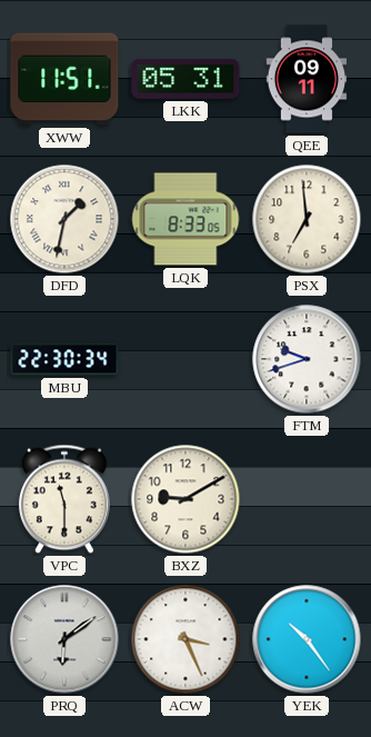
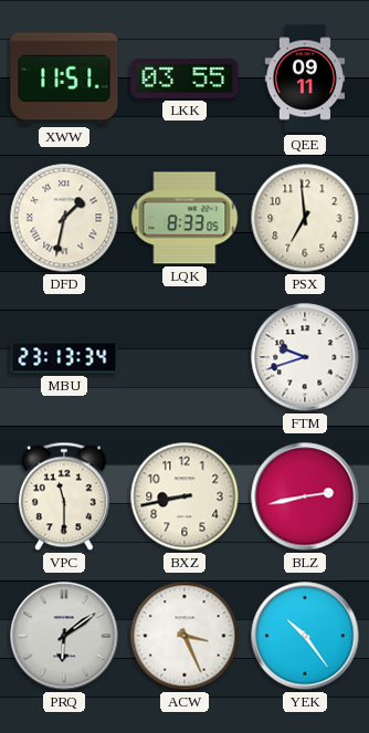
LKK: 05:31 -> 03:55
MBU: 22:30 -> 23:13
BXZ: 9:10 -> 8:43
BLZ: none -> 2:43
